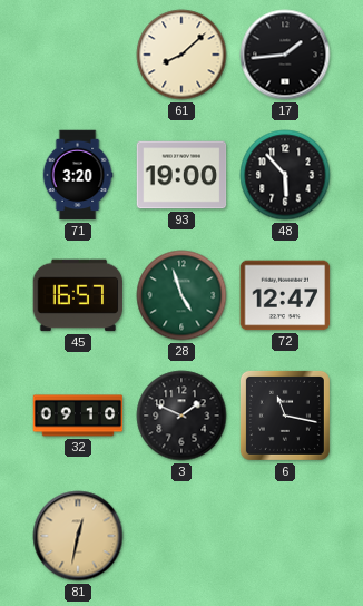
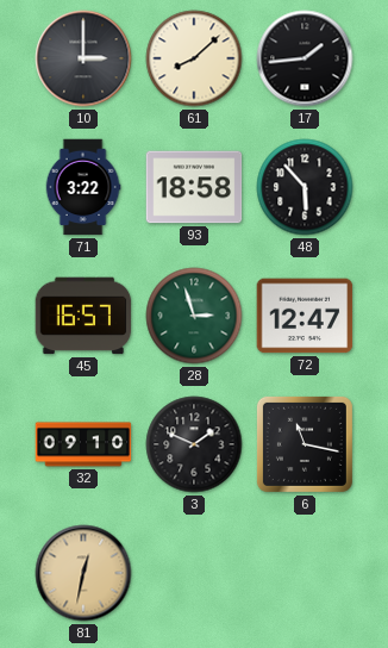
10: none -> 3:00
71: 3:20 -> 3:22
93: 19:00 -> 18:58
28: 4:57 -> 2:57
